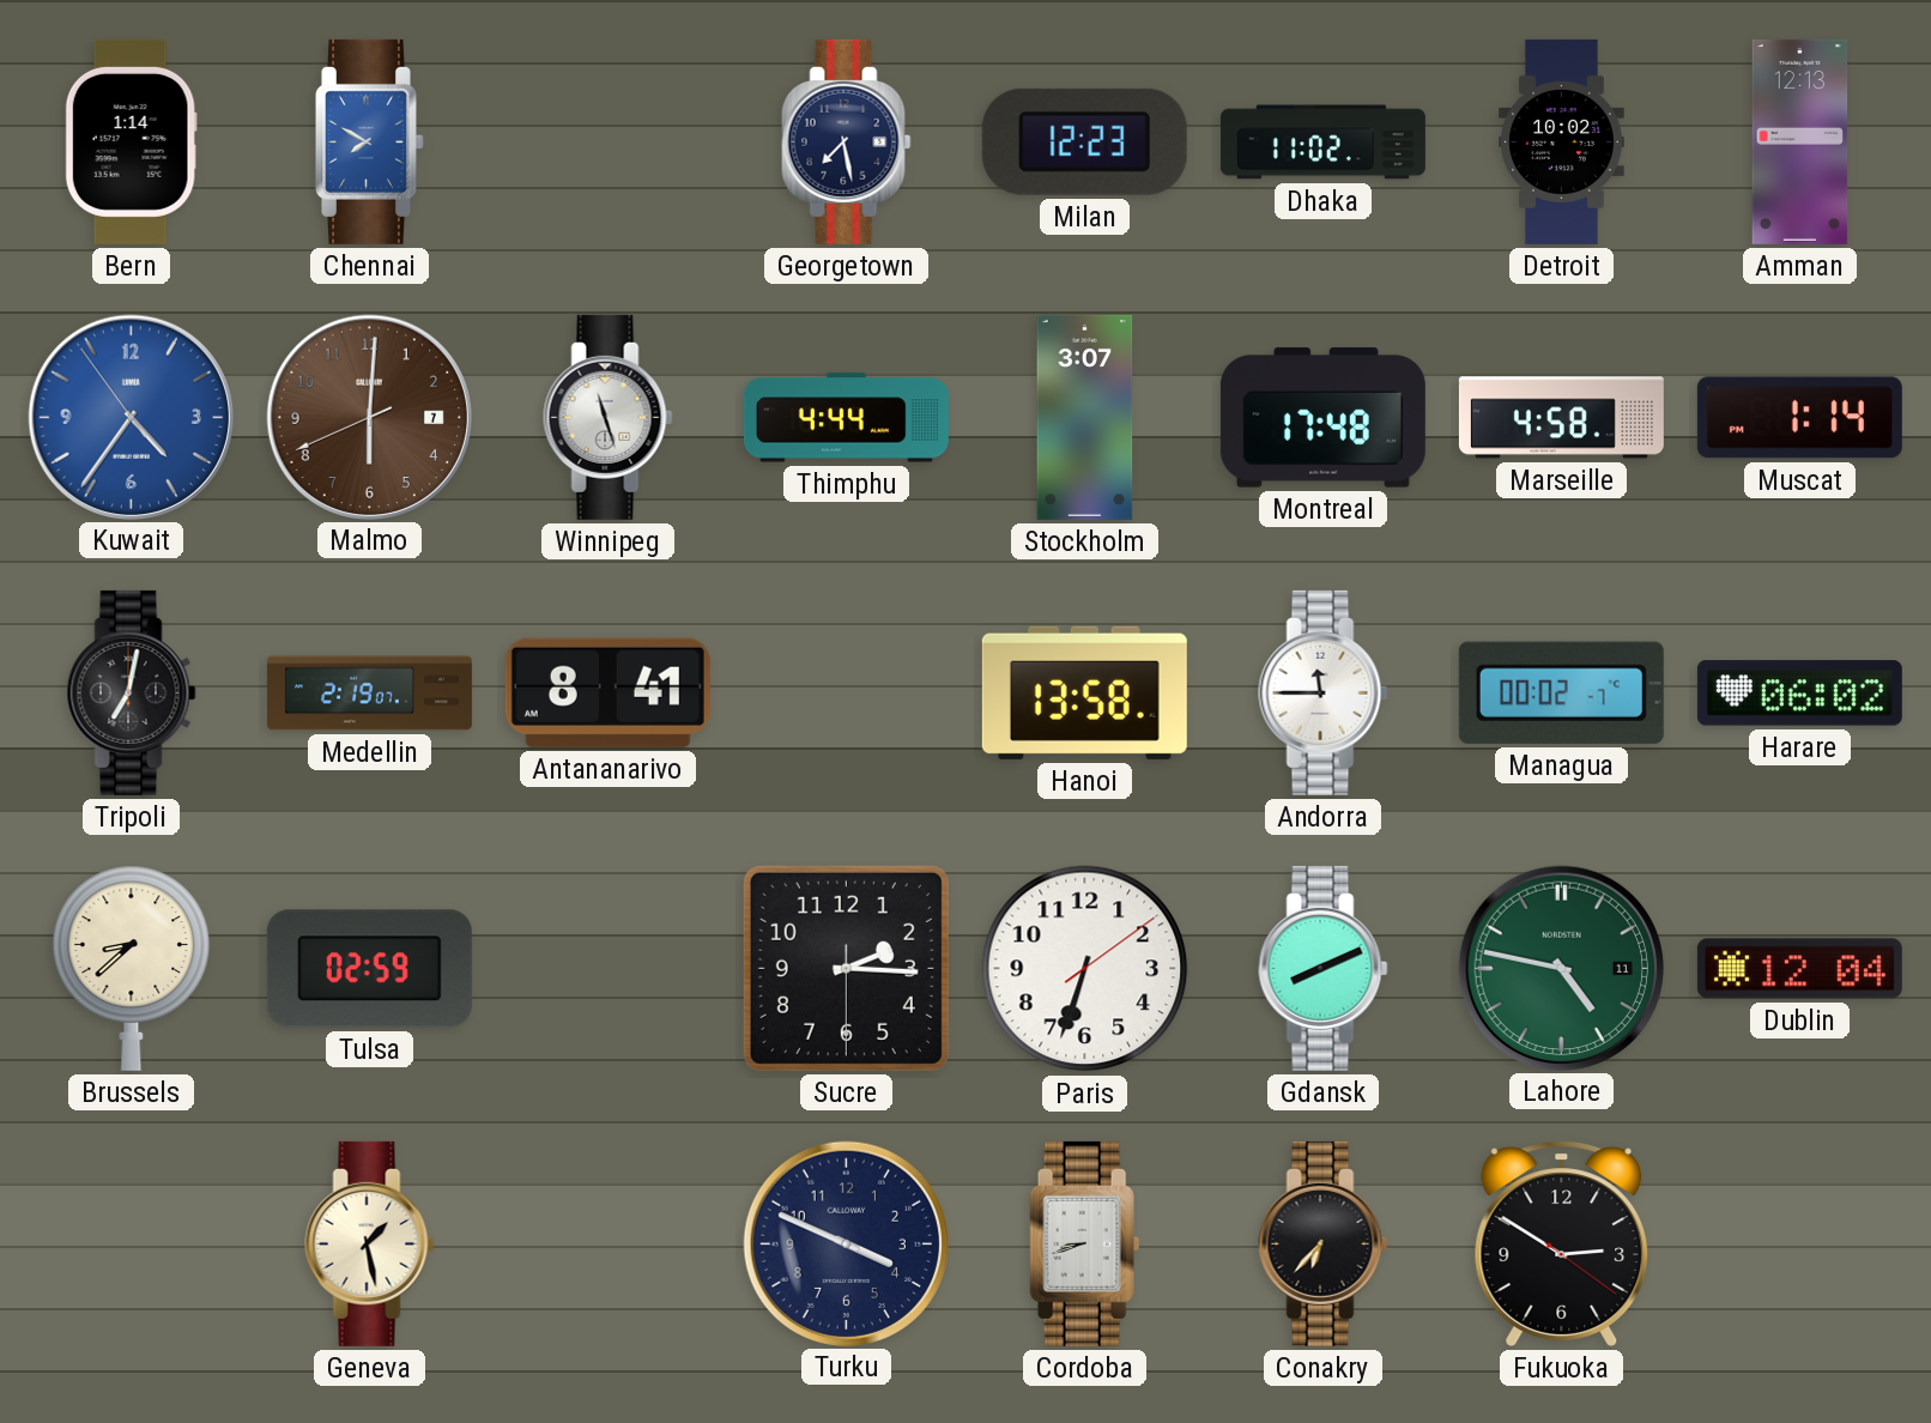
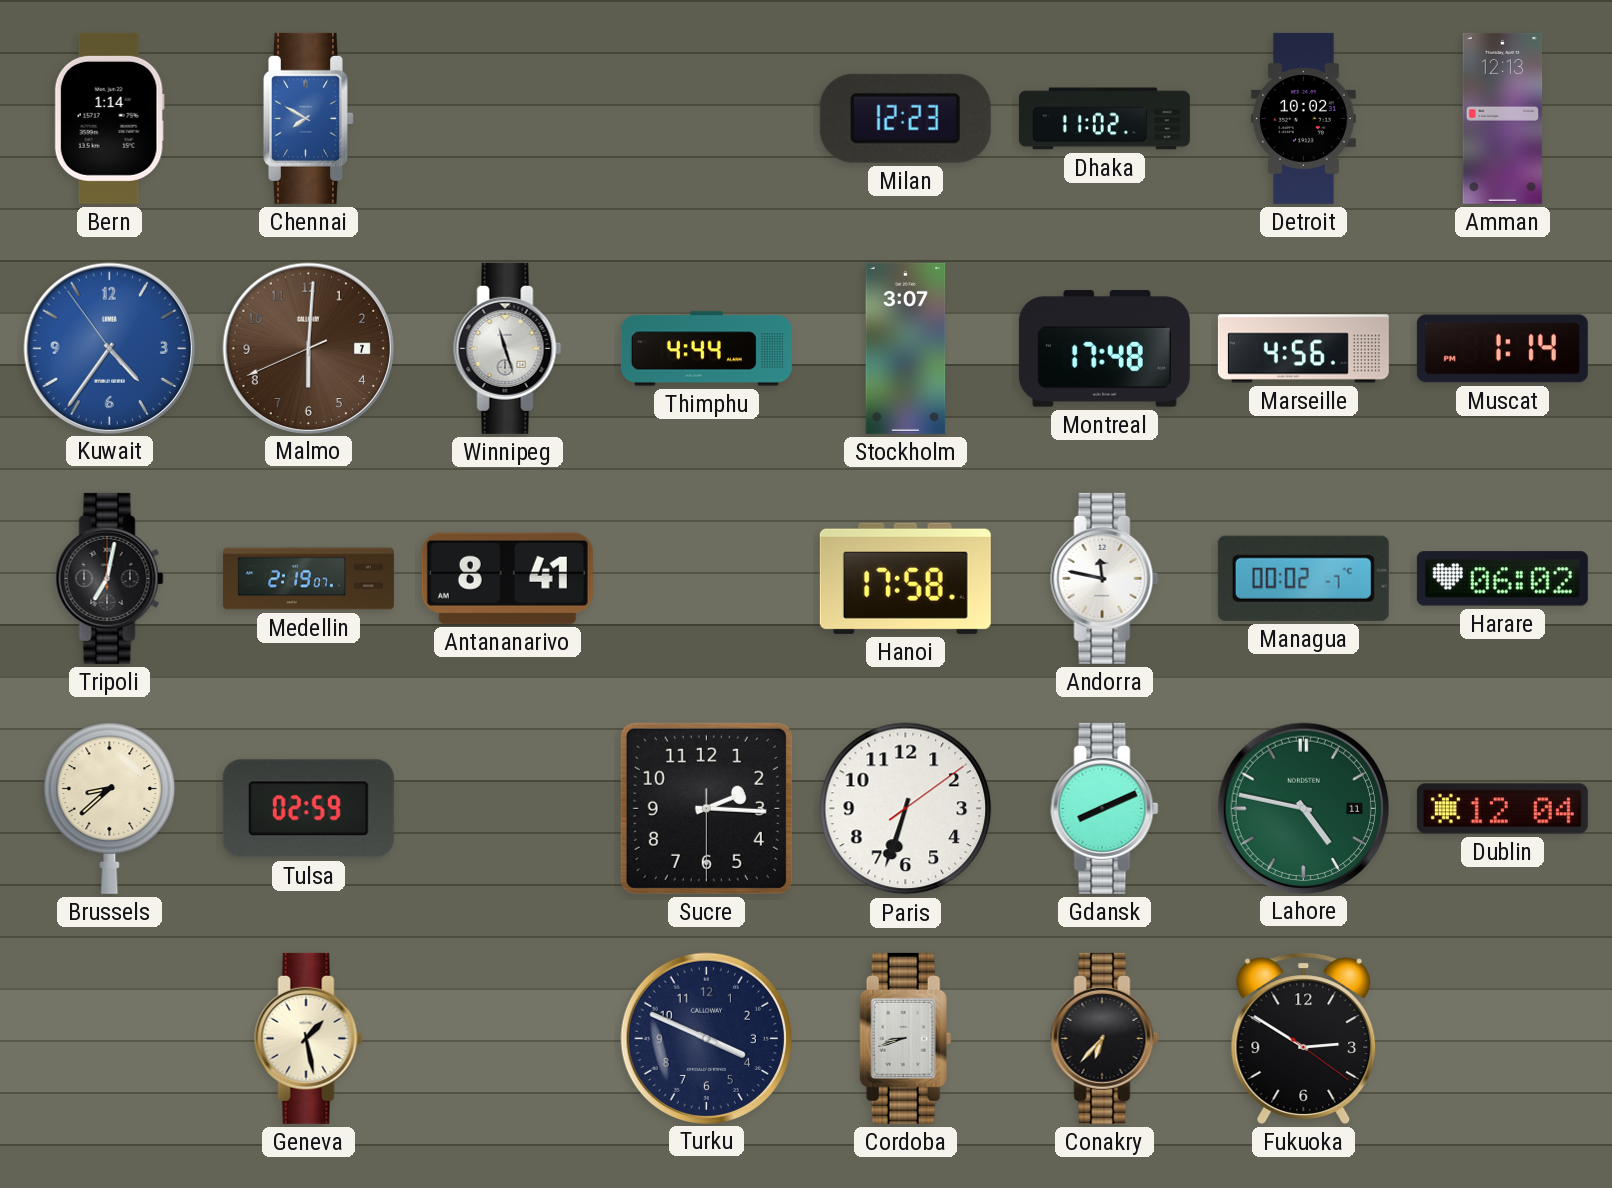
Georgetown: 7:28 -> none
Marseille: 4:58 -> 4:56
Hanoi: 13:58 -> 17:58
Andorra: 11:45 -> 11:47
